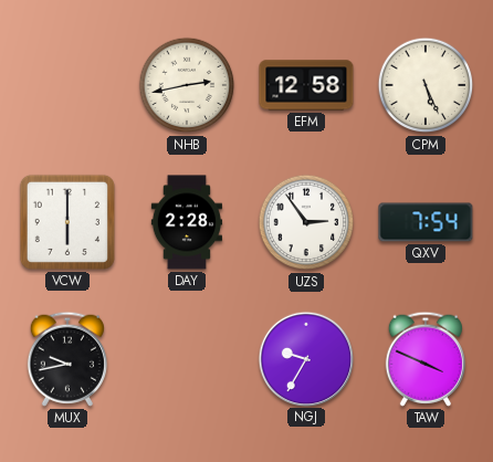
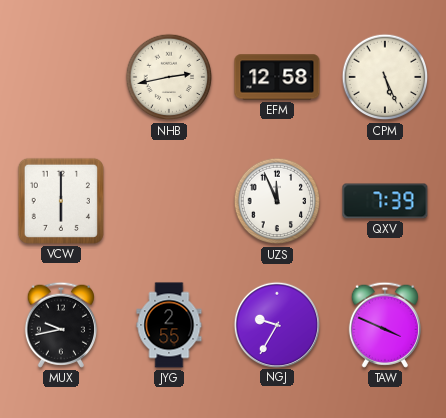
DAY: 2:28 -> none
UZS: 2:54 -> 11:56
QXV: 7:54 -> 7:39
JYG: none -> 2:55
